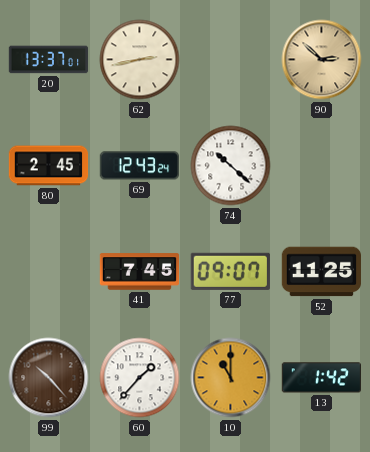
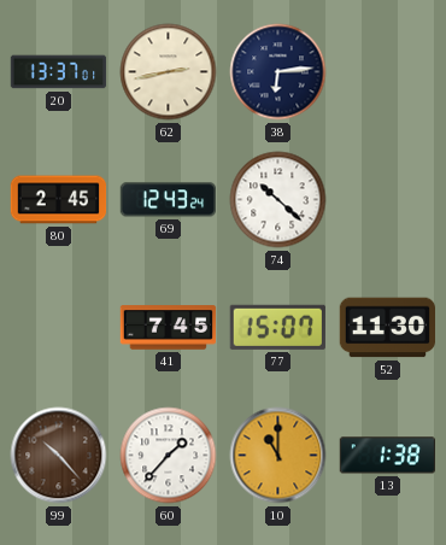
38: none -> 6:14
90: 2:52 -> none
77: 09:07 -> 15:07
52: 11:25 -> 11:30
13: 1:42 -> 1:38
